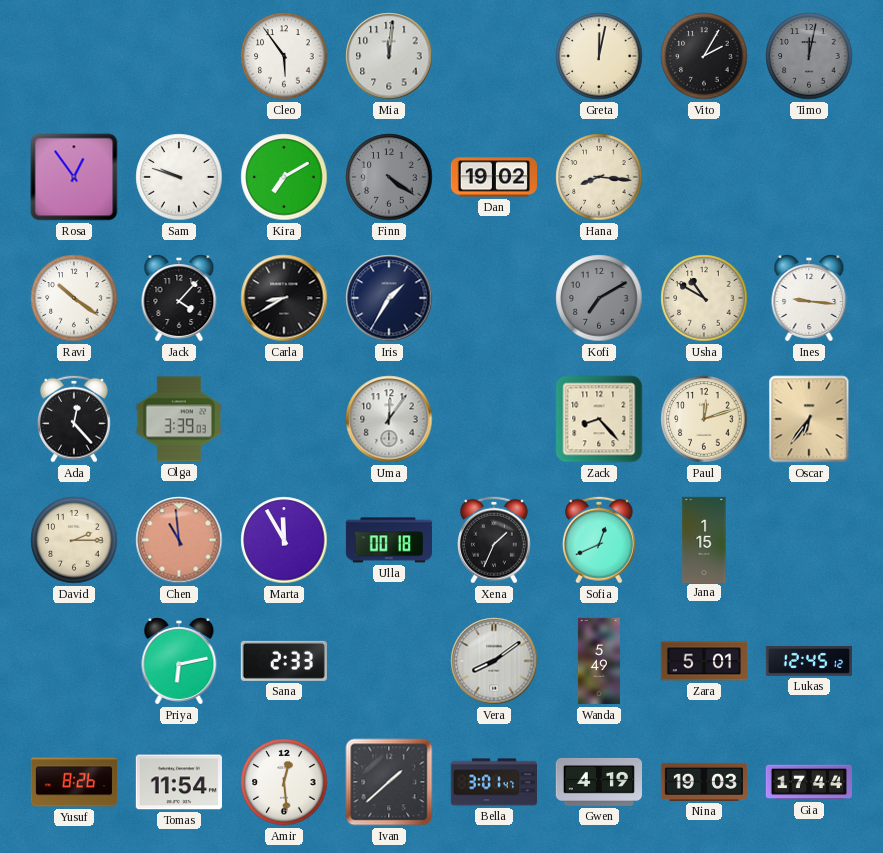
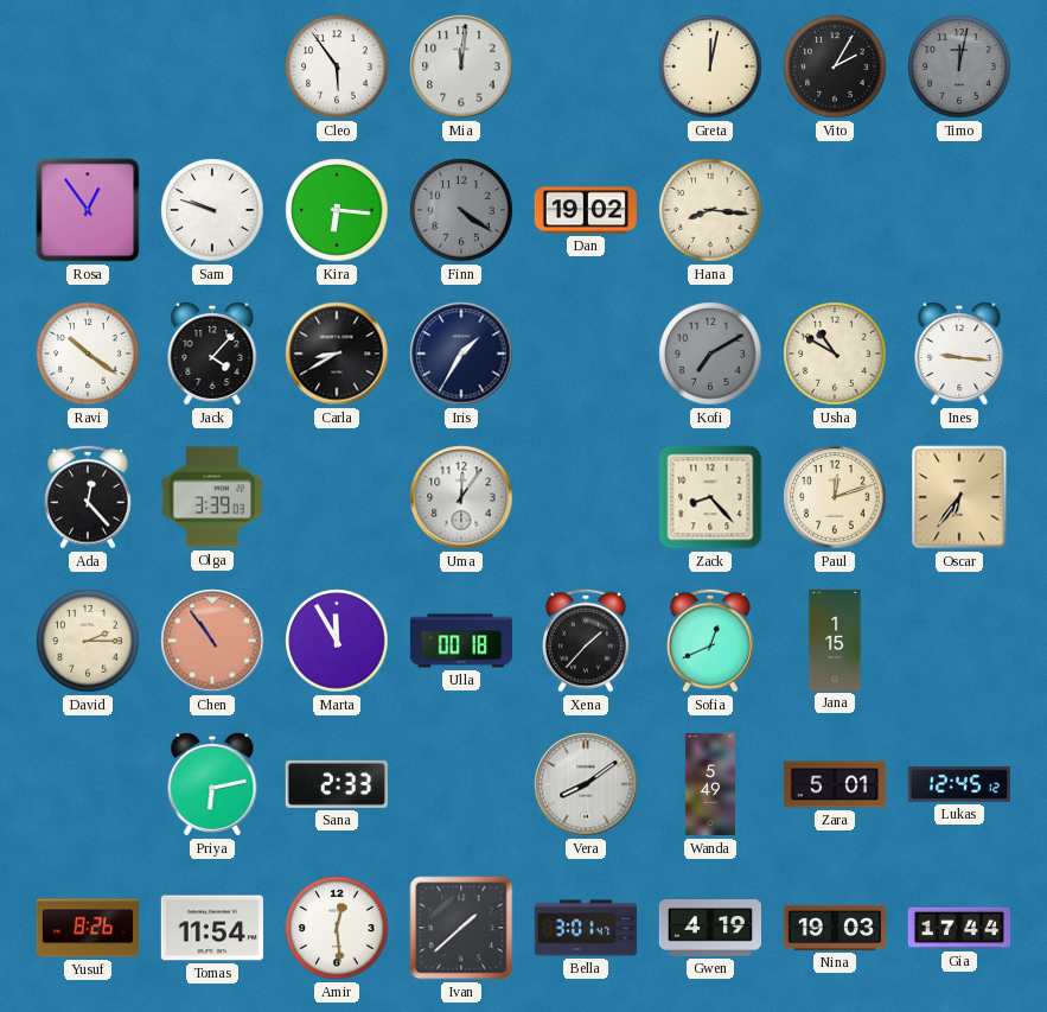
Kira: 7:10 -> 6:16
Chen: 10:59 -> 10:54
Xena: 1:34 -> 1:37
